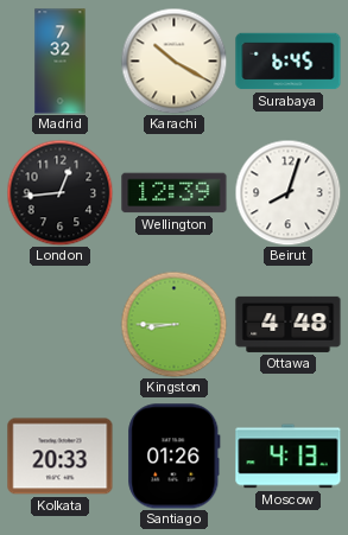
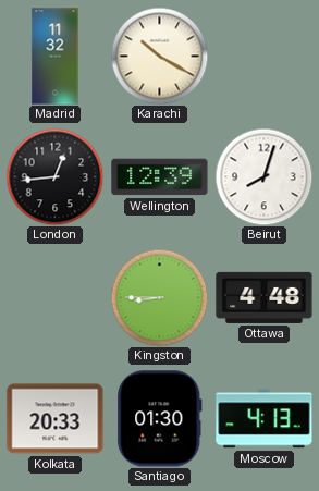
Madrid: 7:32 -> 11:32
Surabaya: 6:45 -> none
Santiago: 01:26 -> 01:30
